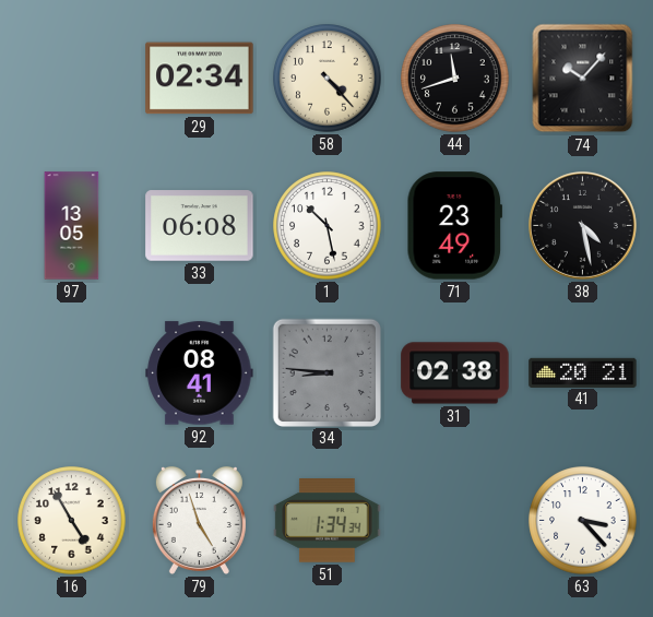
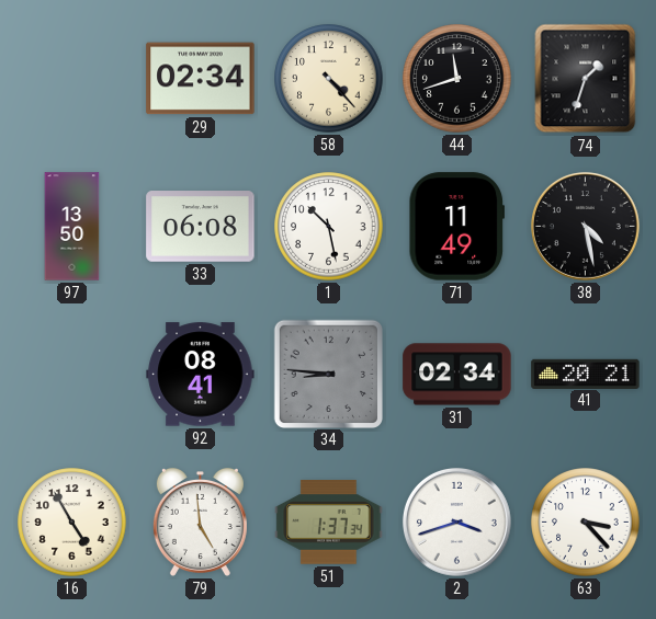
74: 10:07 -> 1:33
97: 13:05 -> 13:50
71: 23:49 -> 11:49
31: 02:38 -> 02:34
79: 4:57 -> 4:59
51: 1:34 -> 1:37
2: none -> 3:42
